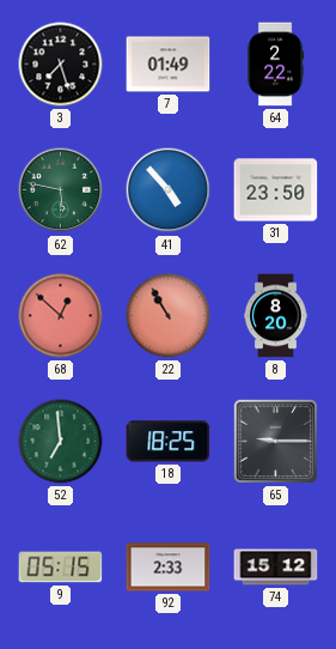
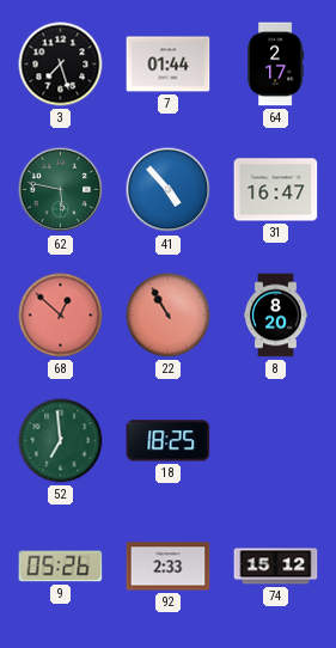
7: 01:49 -> 01:44
64: 2:22 -> 2:17
31: 23:50 -> 16:47
65: 9:15 -> none
9: 05:15 -> 05:26
